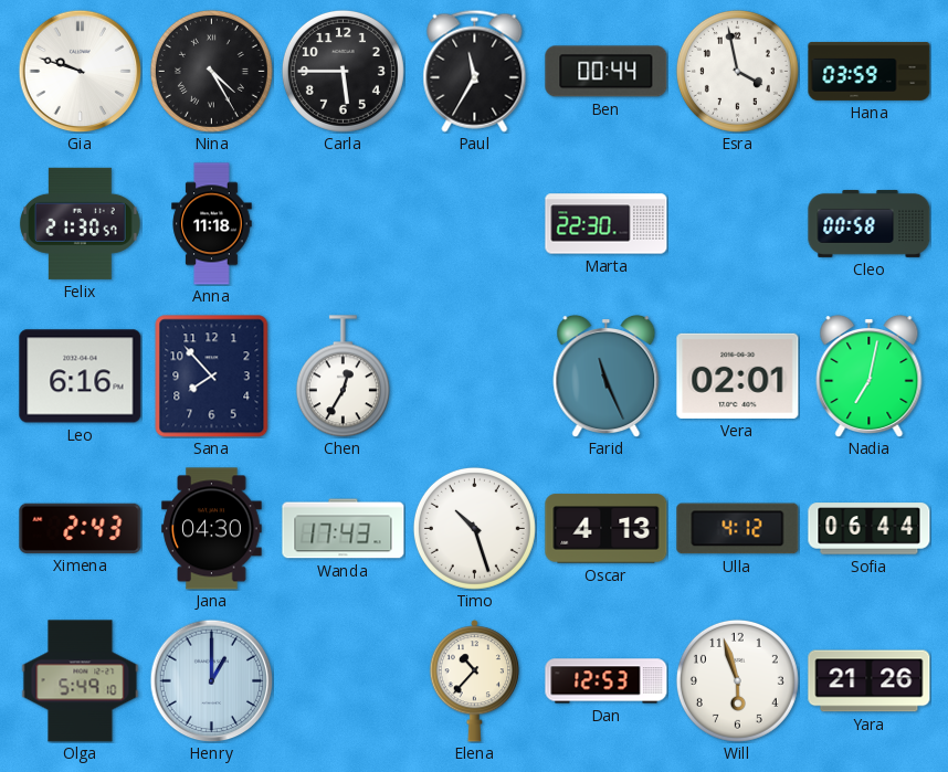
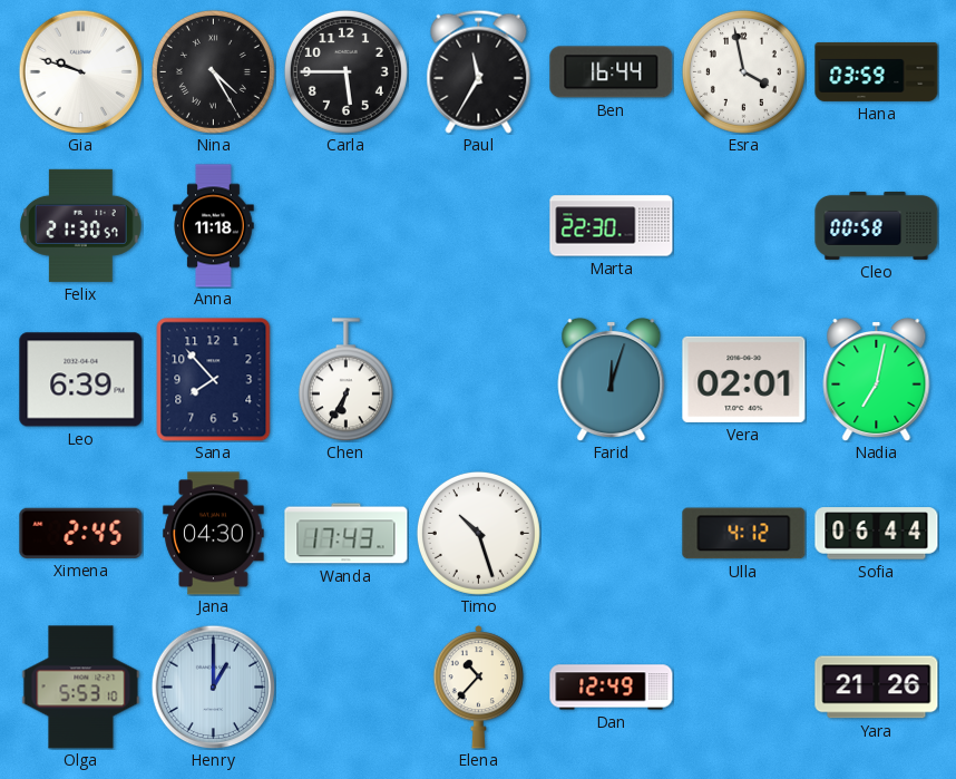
Ben: 00:44 -> 16:44
Leo: 6:16 -> 6:39
Chen: 12:35 -> 6:35
Farid: 11:26 -> 12:03
Ximena: 2:43 -> 2:45
Oscar: 4:13 -> none
Olga: 5:49 -> 5:53
Dan: 12:53 -> 12:49
Will: 5:57 -> none
